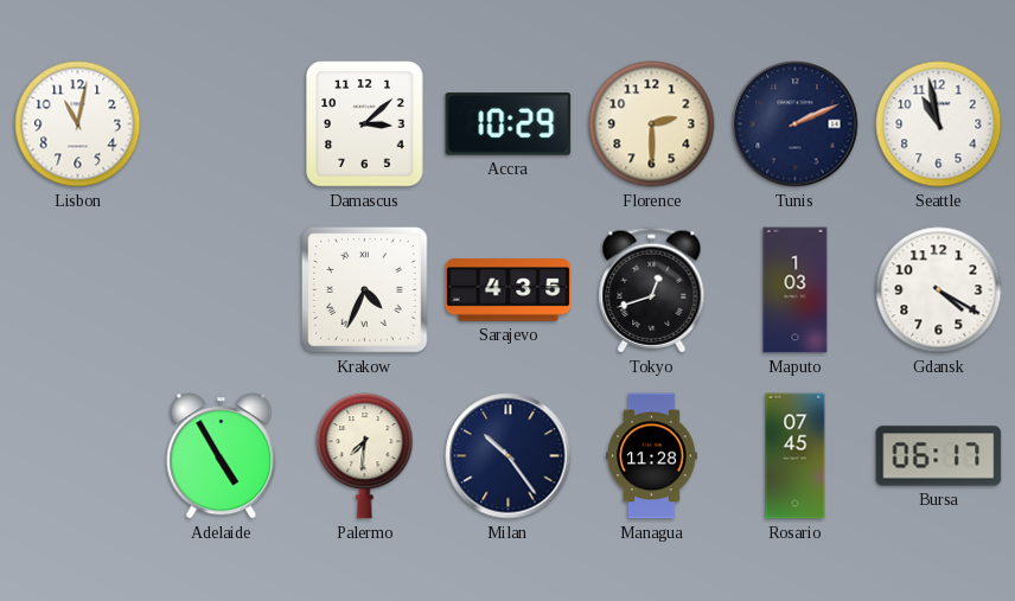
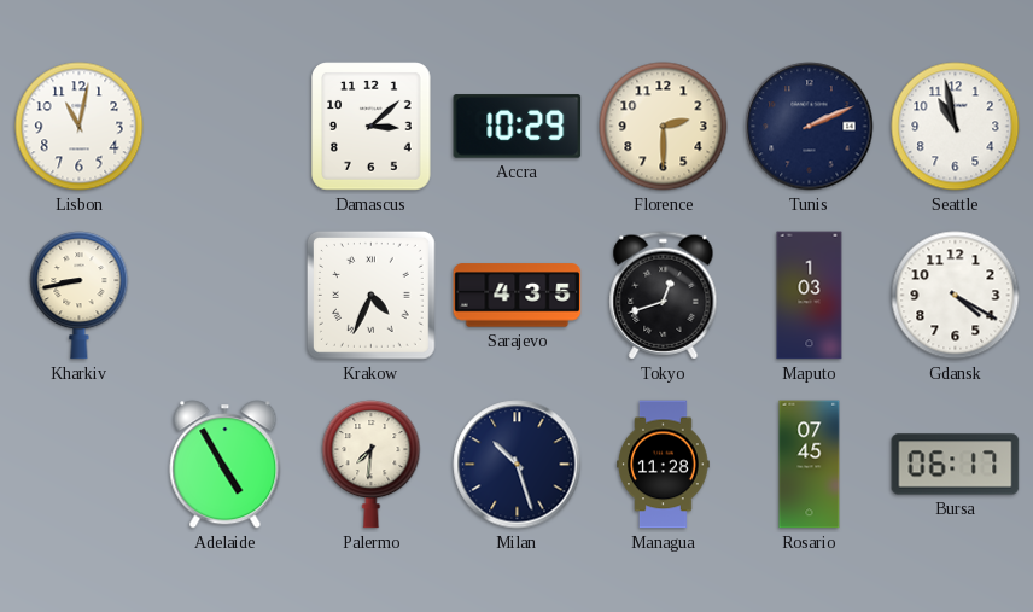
Kharkiv: none -> 8:43
Milan: 10:24 -> 10:27
